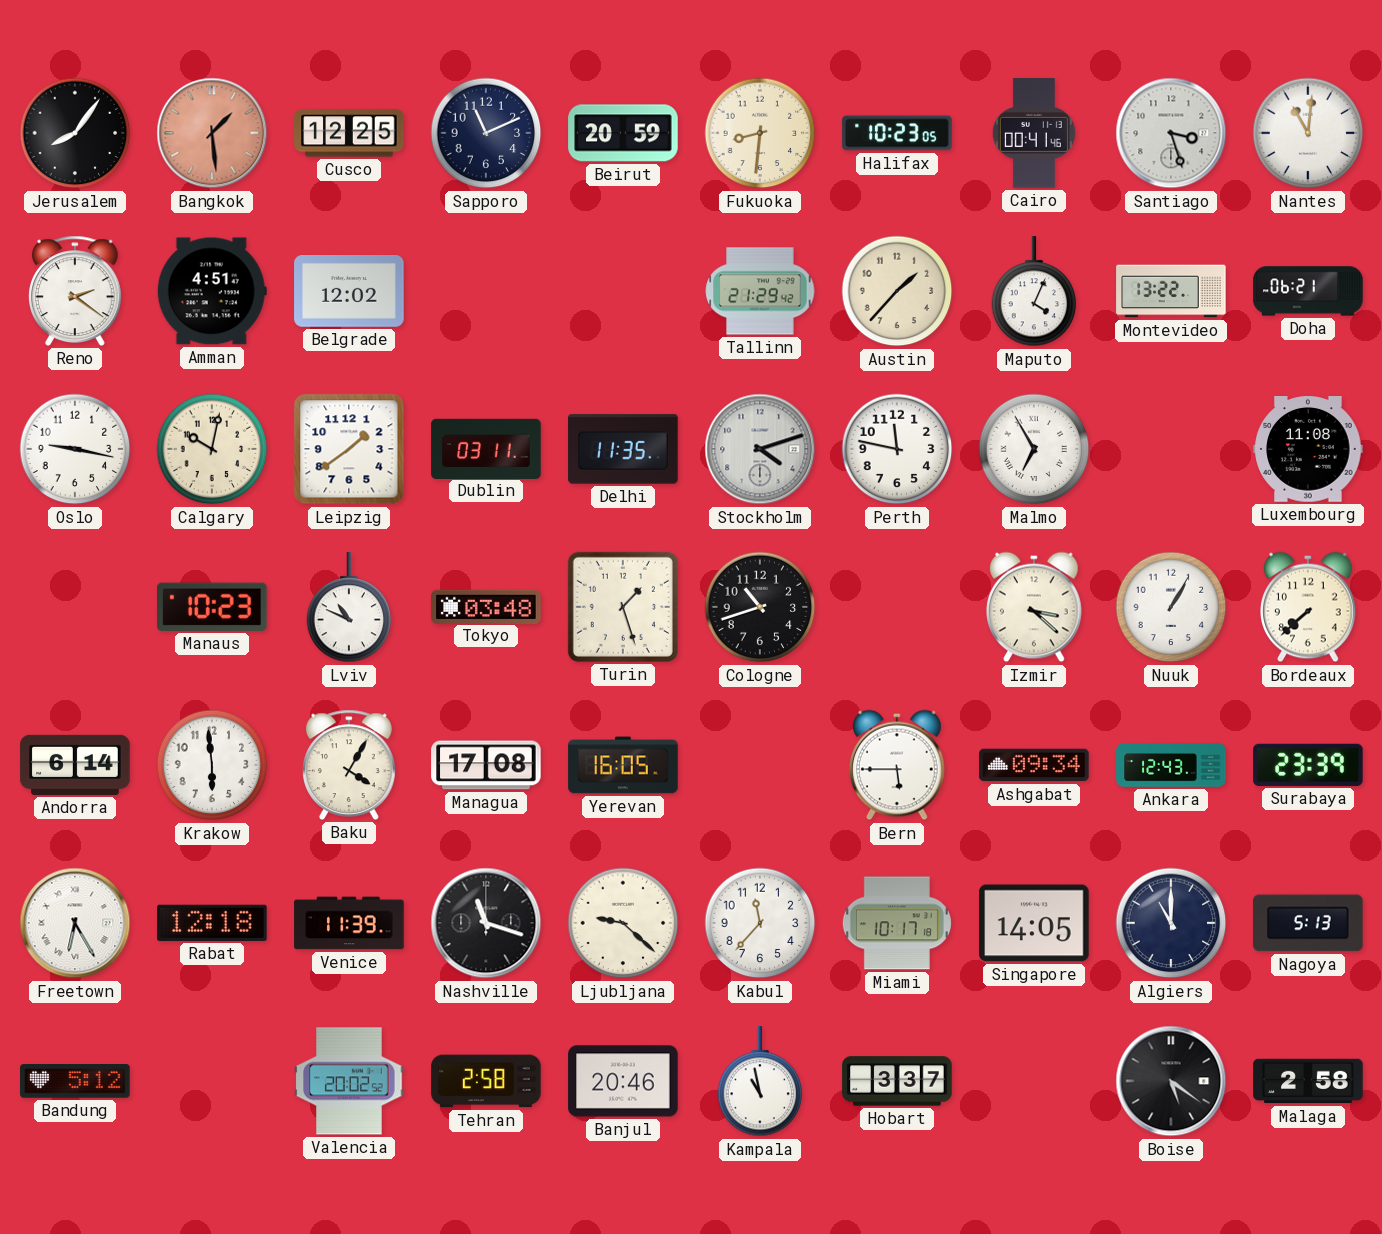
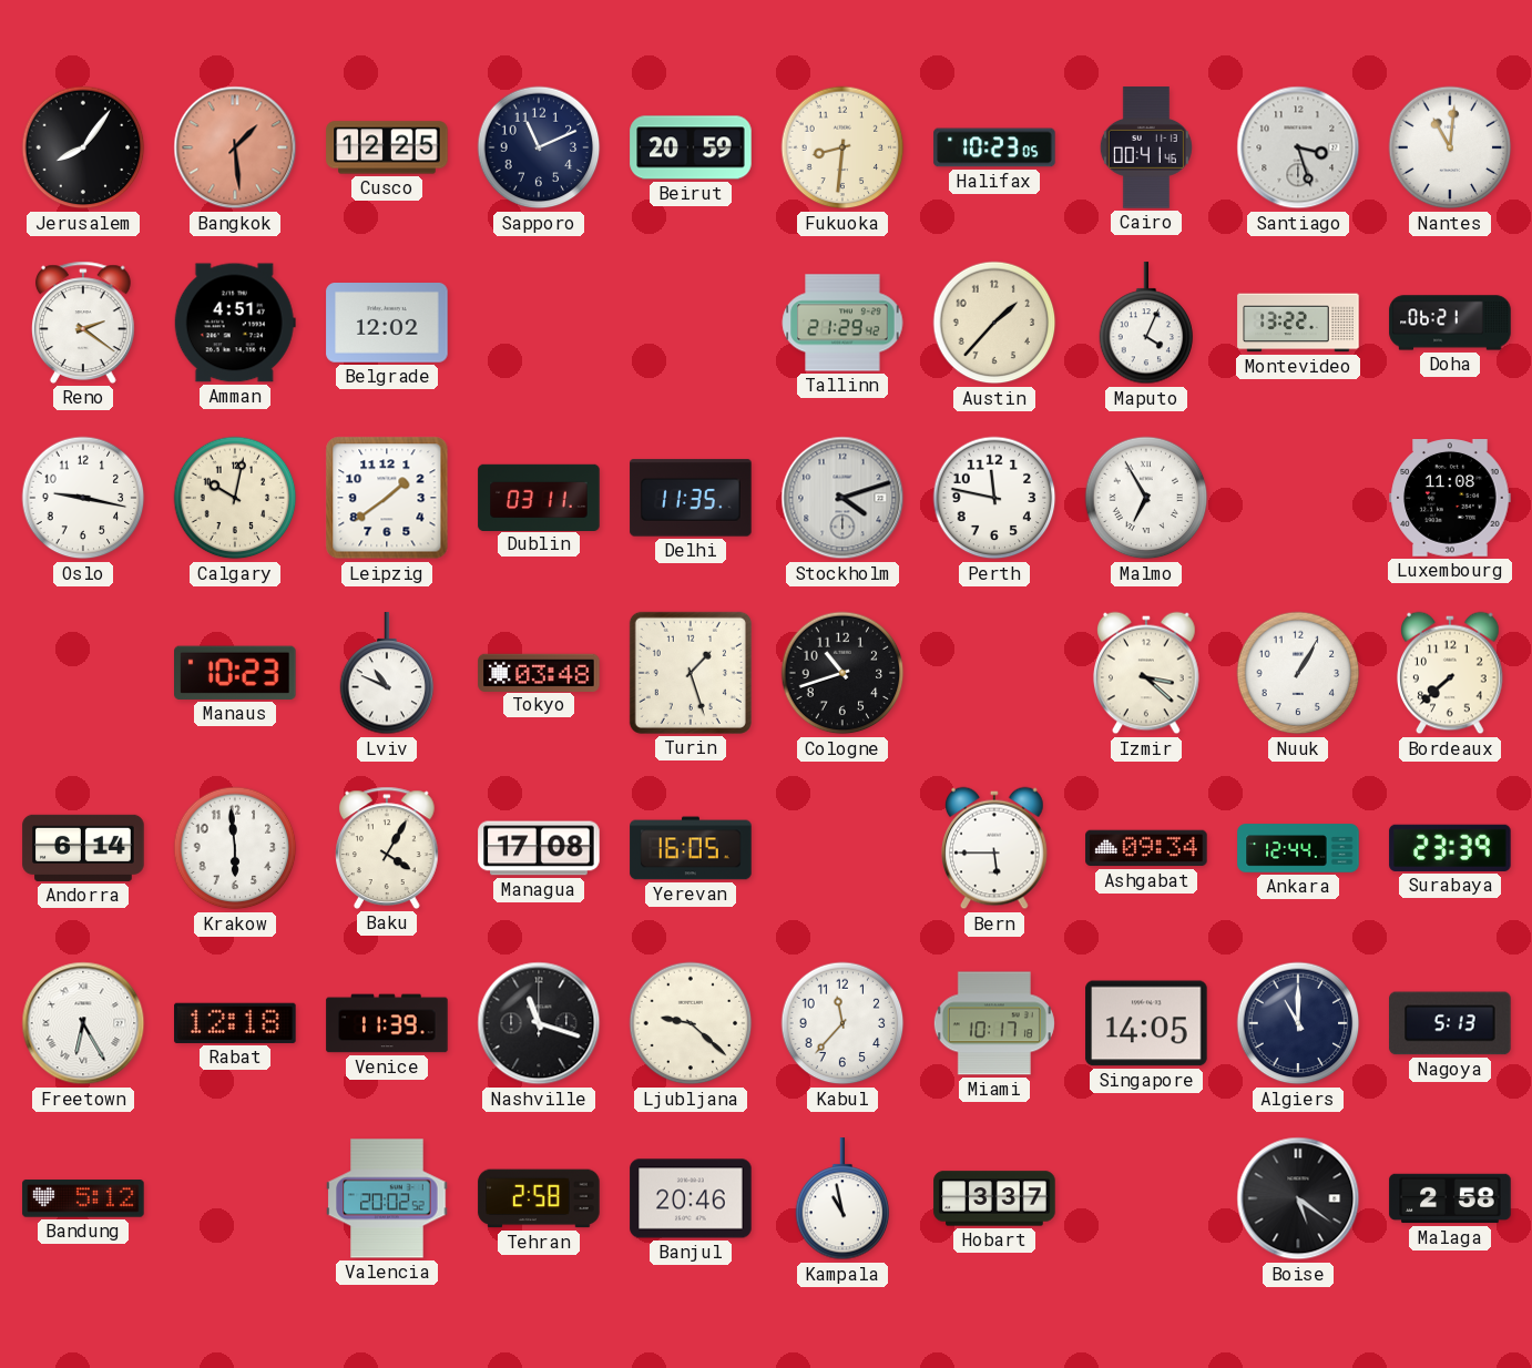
Ankara: 12:43 -> 12:44
